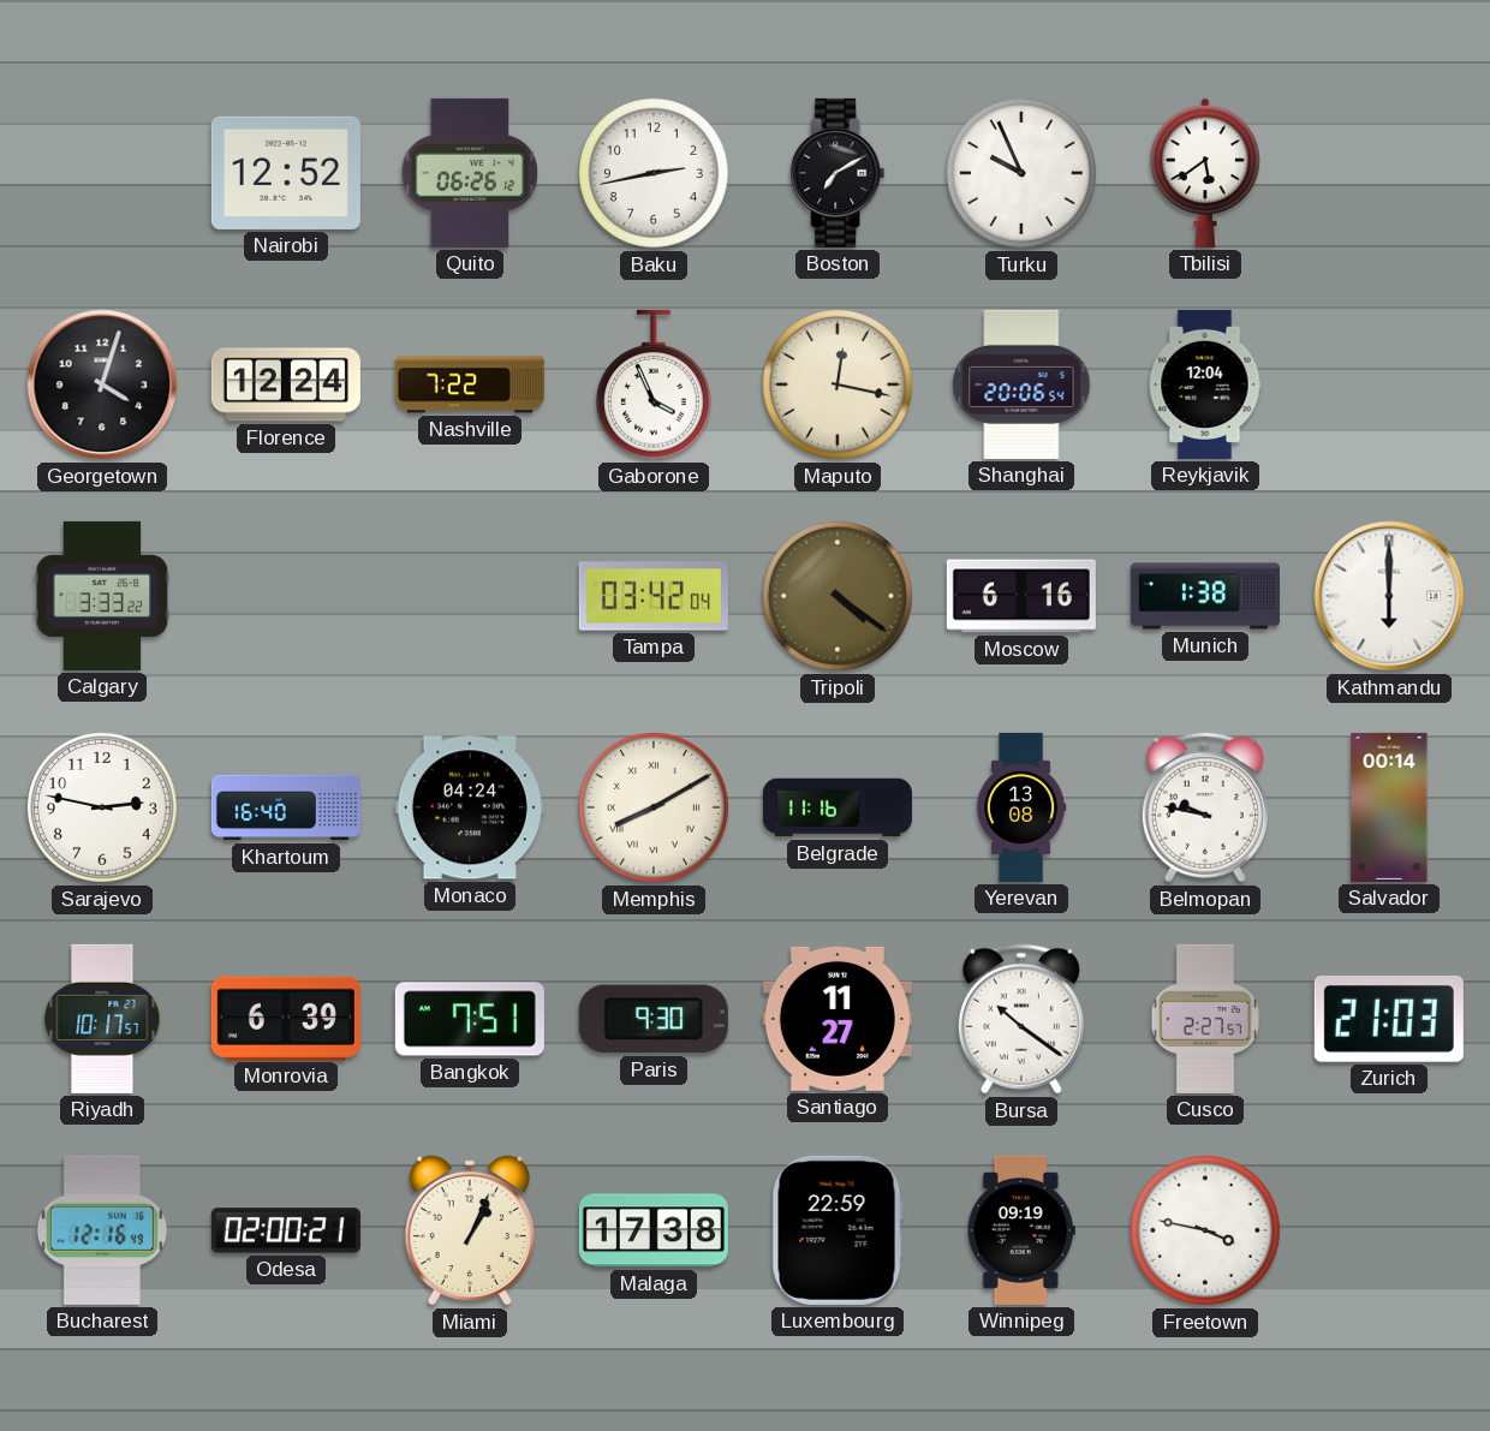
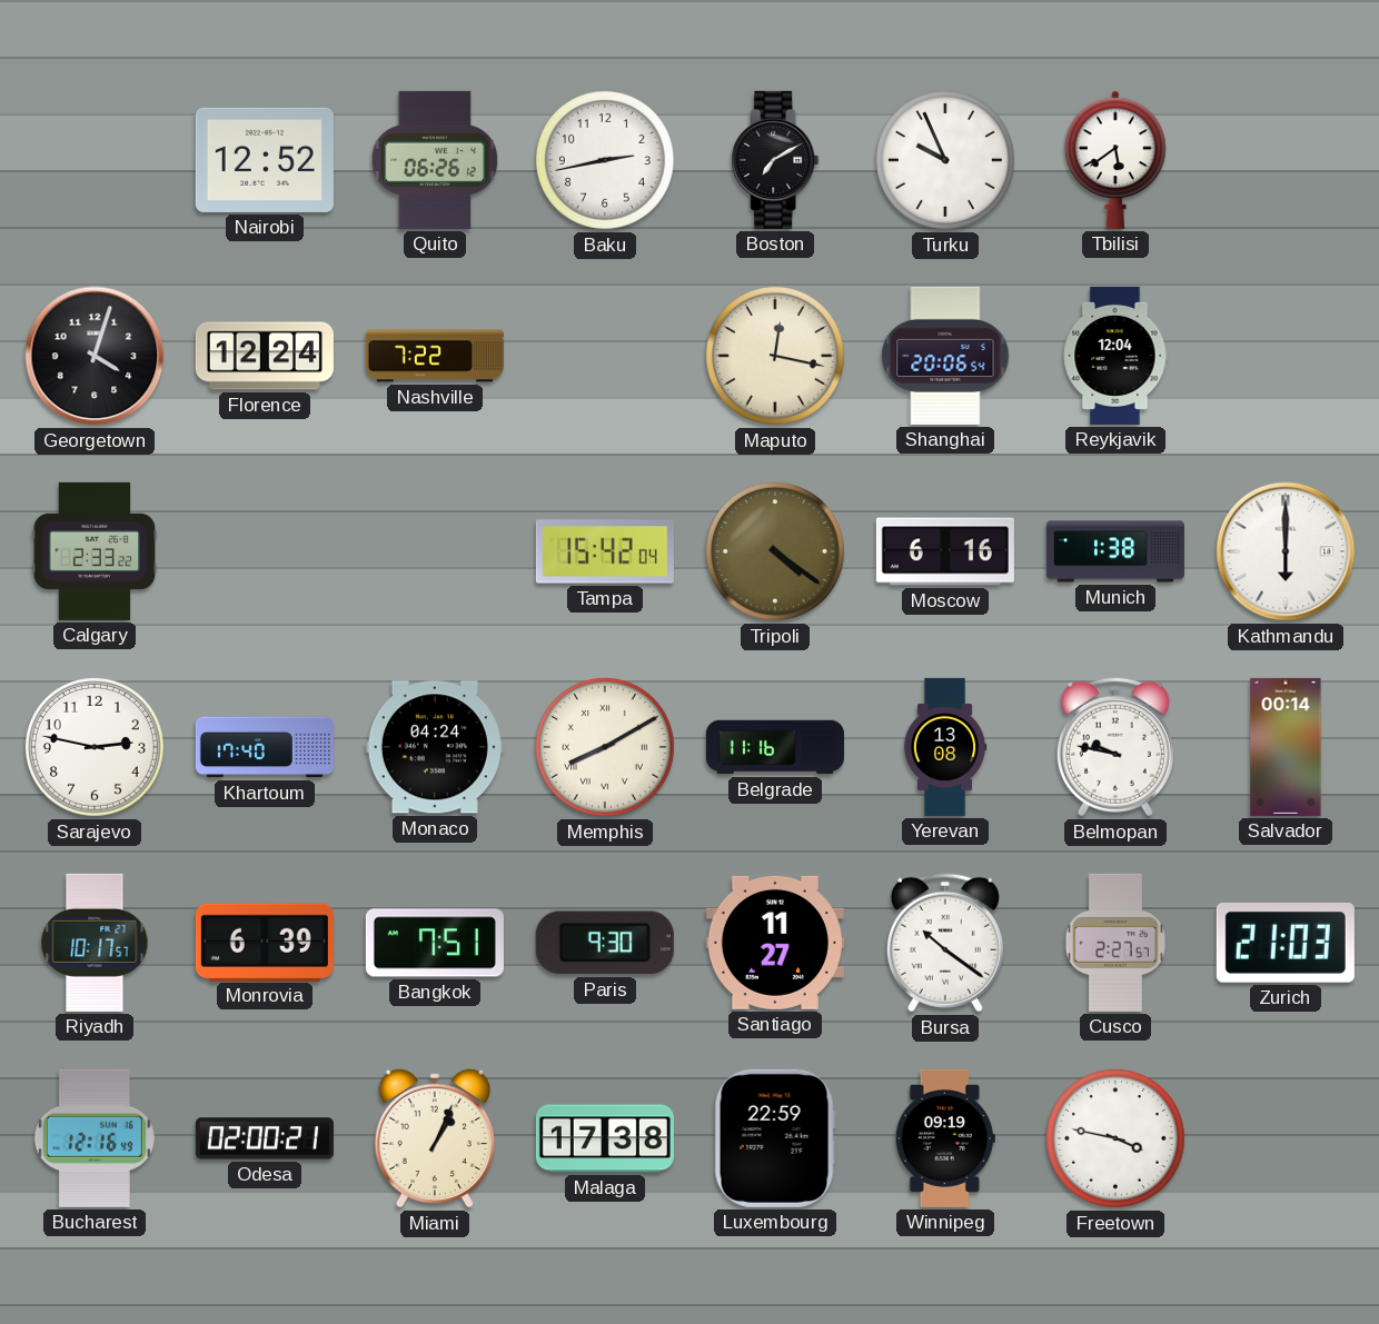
Gaborone: 3:56 -> none
Calgary: 3:33 -> 2:33
Tampa: 03:42 -> 15:42
Khartoum: 16:40 -> 17:40
